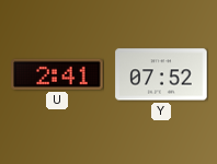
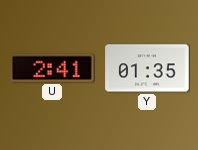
Y: 07:52 -> 01:35
